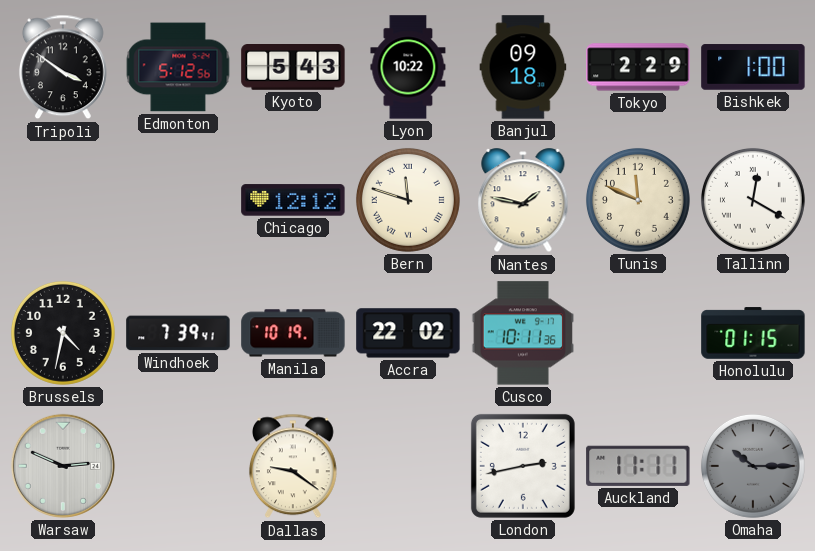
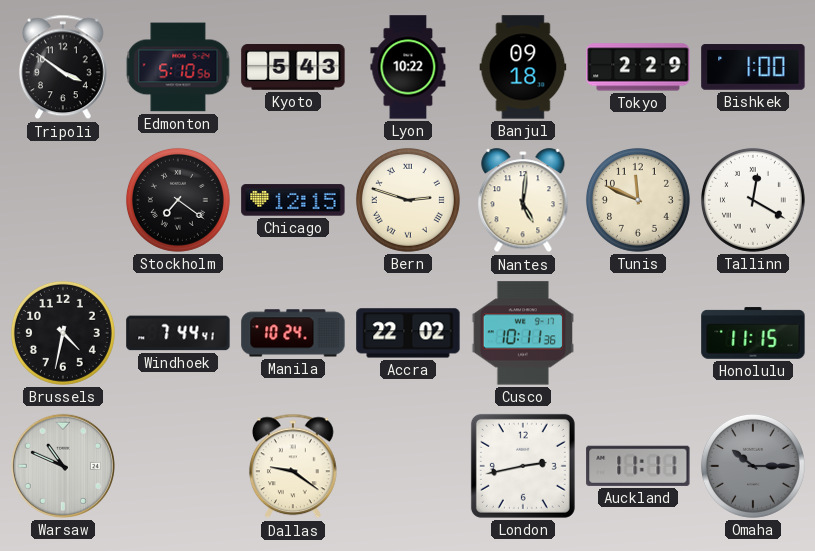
Edmonton: 5:12 -> 5:10
Stockholm: none -> 7:21
Chicago: 12:12 -> 12:15
Bern: 11:48 -> 2:48
Nantes: 1:47 -> 5:01
Windhoek: 7:39 -> 7:44
Manila: 10:19 -> 10:24
Honolulu: 01:15 -> 11:15
Warsaw: 2:49 -> 10:49
